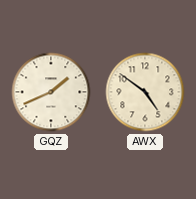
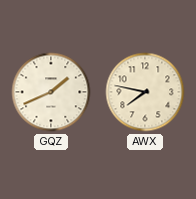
AWX: 4:51 -> 7:47
